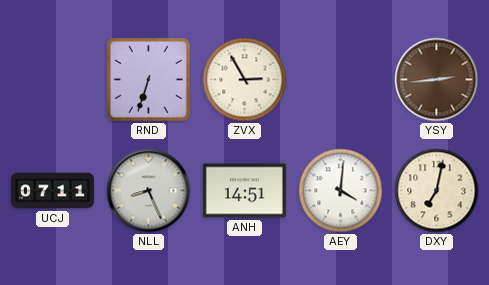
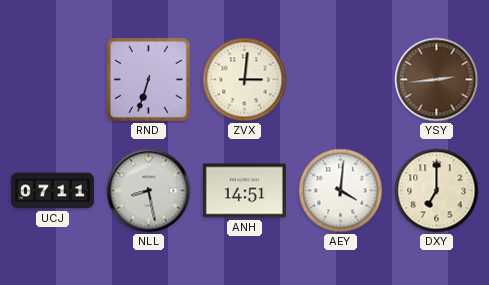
ZVX: 2:55 -> 3:01
NLL: 8:26 -> 8:28
DXY: 7:02 -> 7:00
